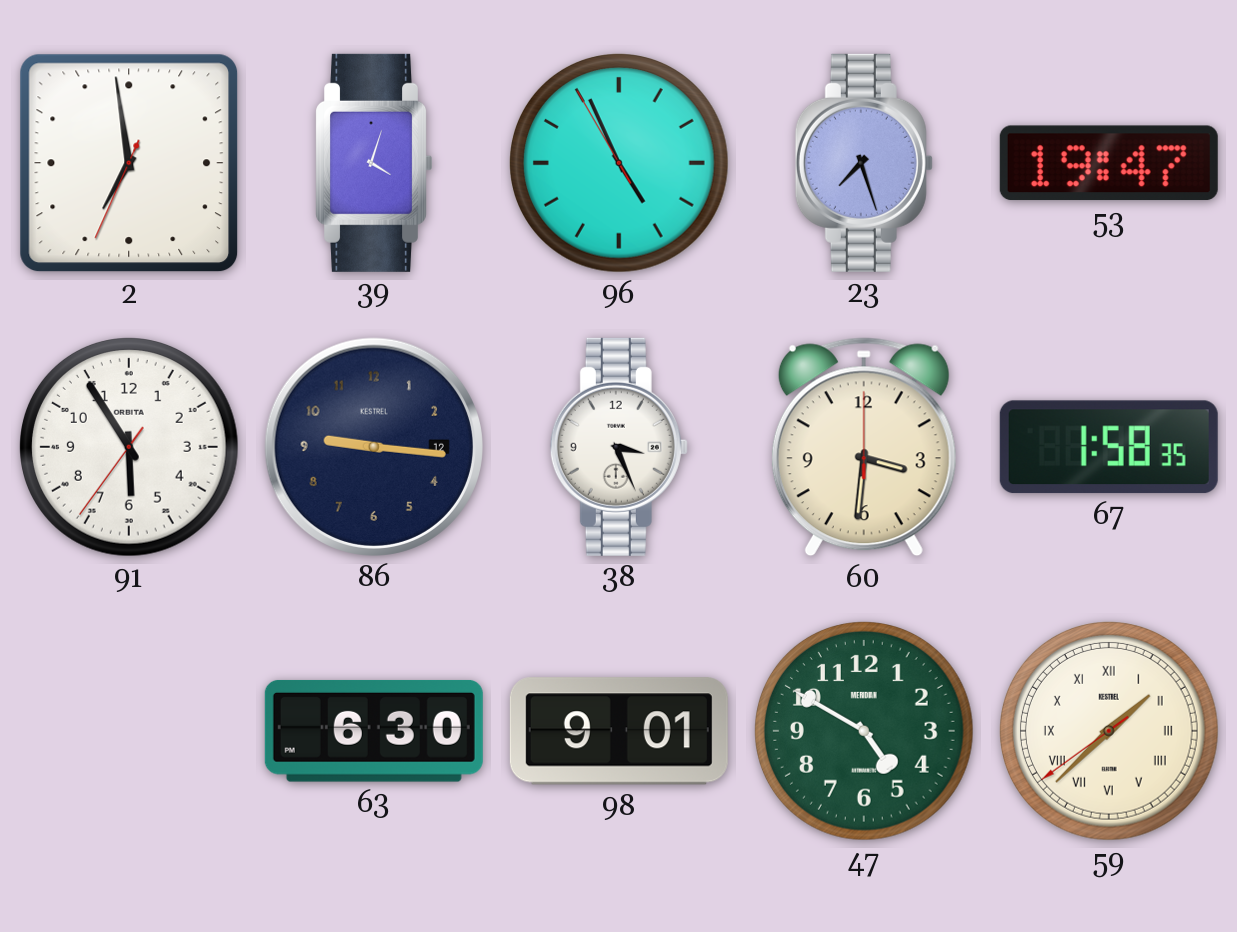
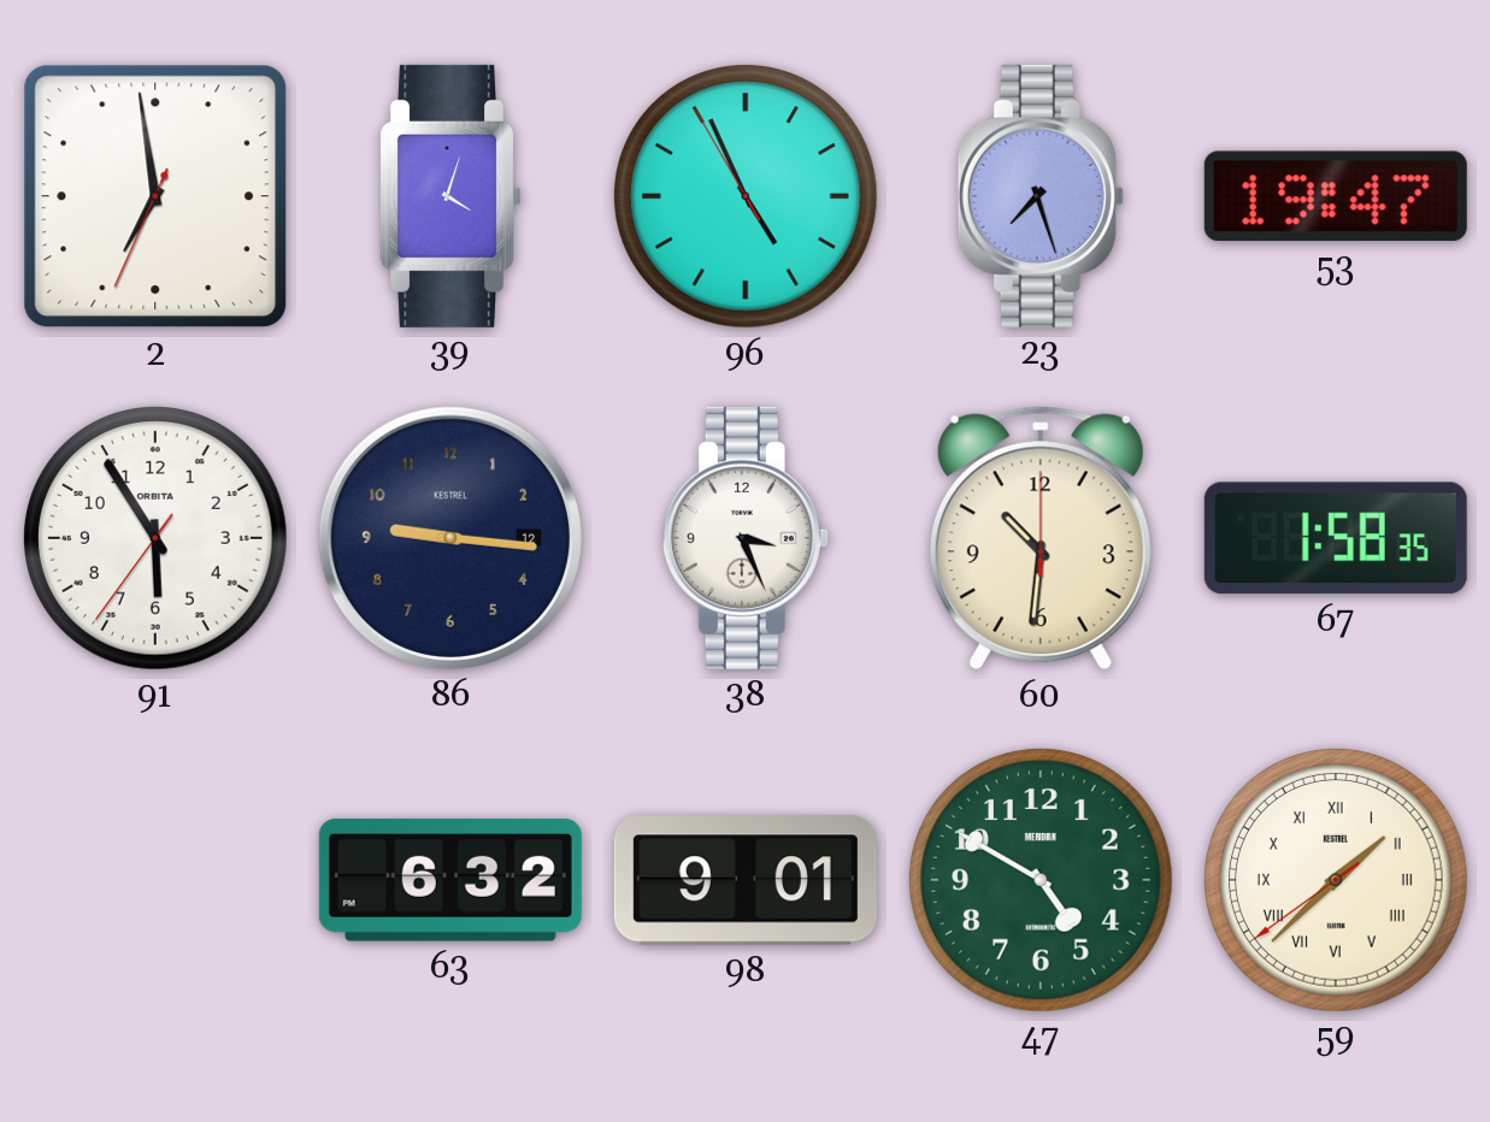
60: 3:31 -> 10:31
63: 6:30 -> 6:32
